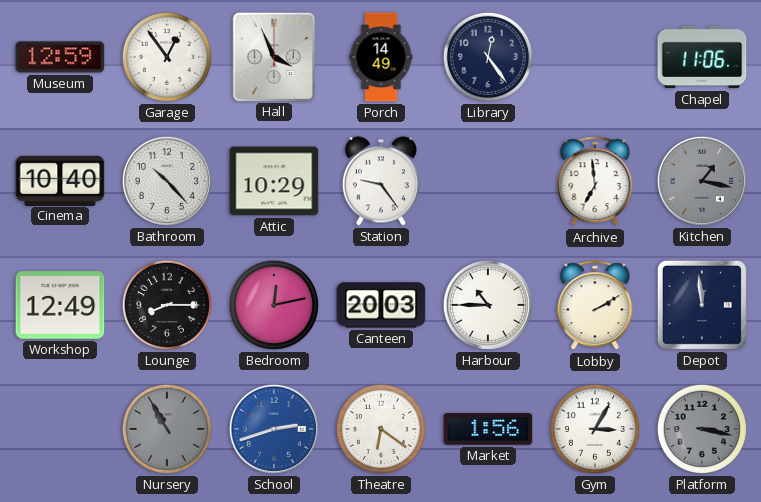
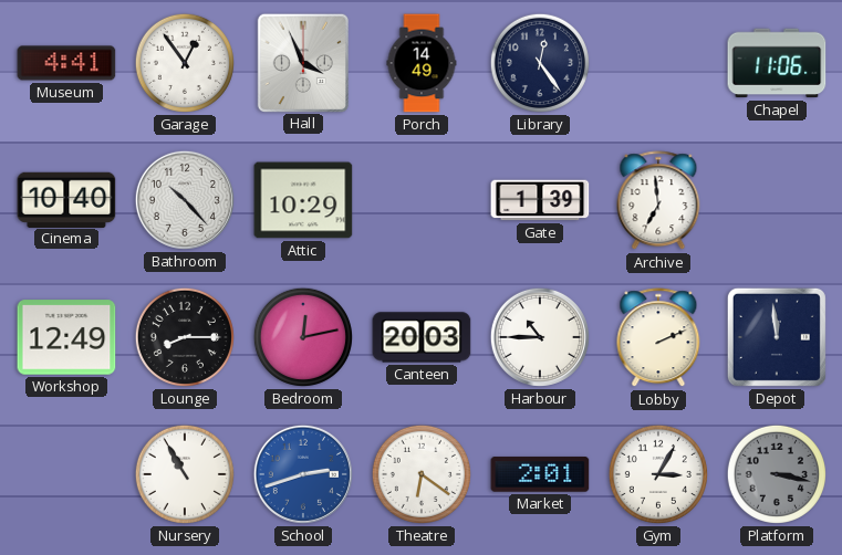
Museum: 12:59 -> 4:41
Station: 9:24 -> none
Gate: none -> 1:39
Kitchen: 1:17 -> none
Lobby: 2:10 -> 2:11
Nursery dial: grey -> white
Market: 1:56 -> 2:01
